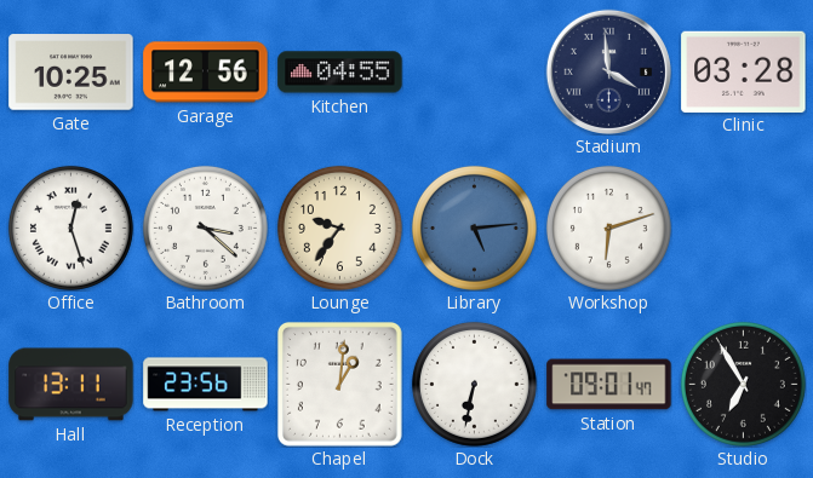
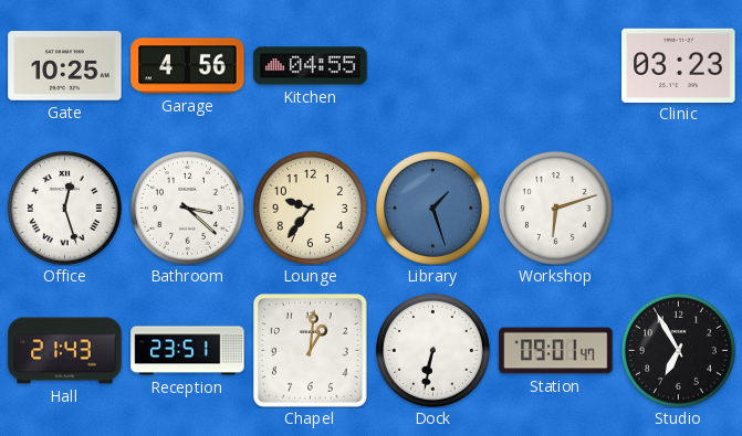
Garage: 12:56 -> 4:56
Stadium: 3:59 -> none
Clinic: 03:28 -> 03:23
Library: 5:14 -> 1:27
Hall: 13:11 -> 21:43
Reception: 23:56 -> 23:51
